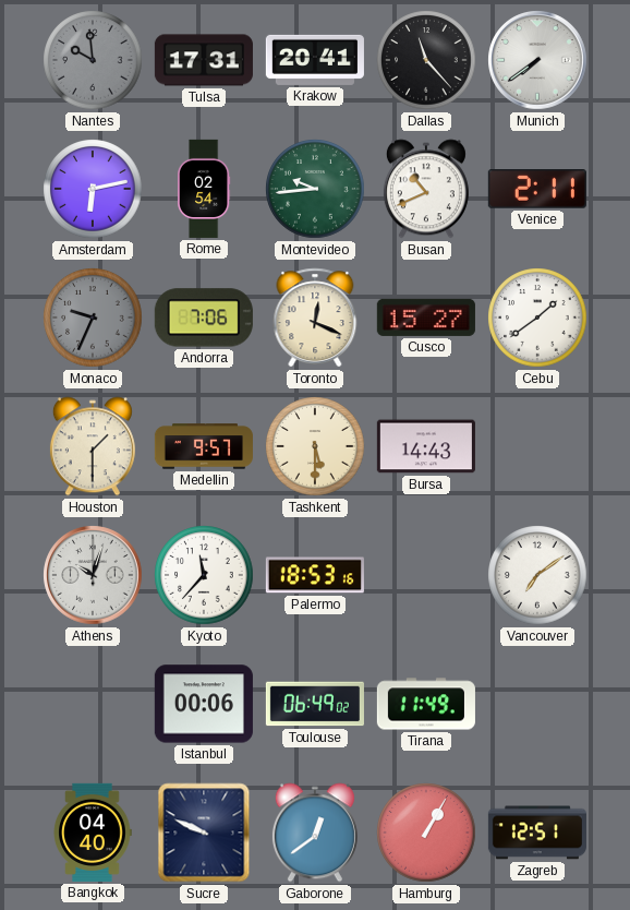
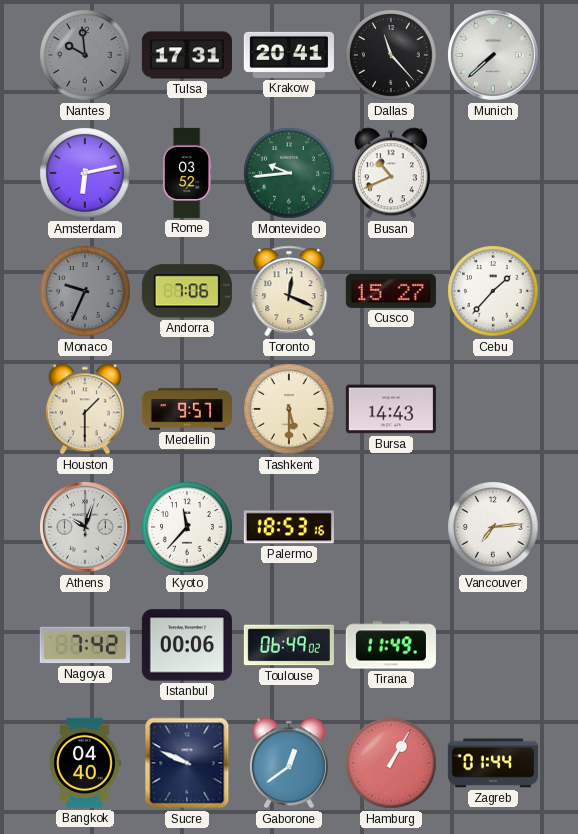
Munich: 7:39 -> 7:38
Rome: 02:54 -> 03:52
Venice: 2:11 -> none
Cebu: 1:39 -> 1:37
Vancouver: 7:09 -> 7:14
Nagoya: none -> 7:42
Zagreb: 12:51 -> 01:44
